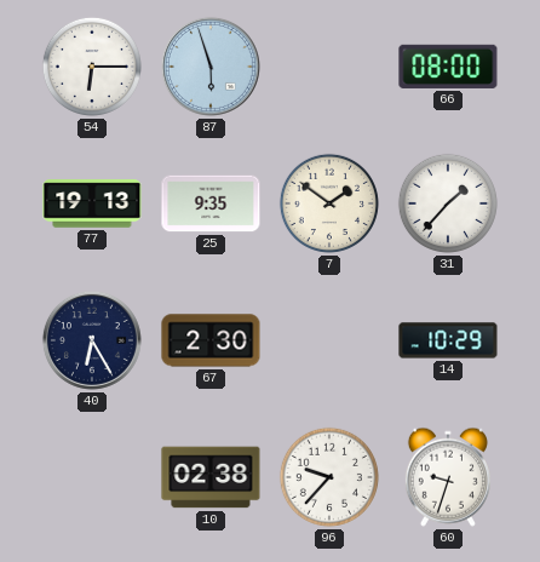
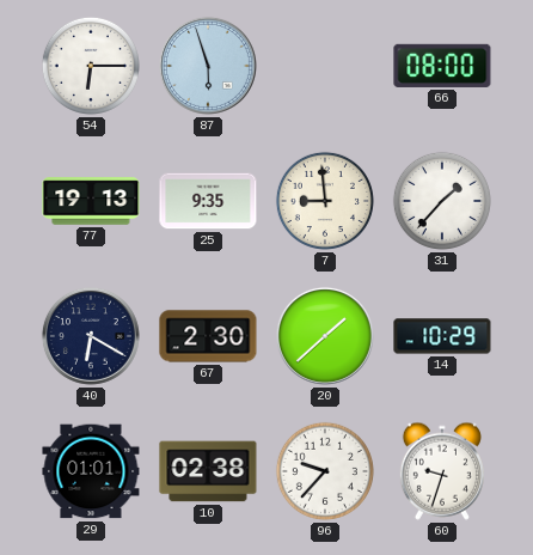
7: 1:51 -> 8:59
40: 6:25 -> 6:20
20: none -> 1:38
29: none -> 01:01
